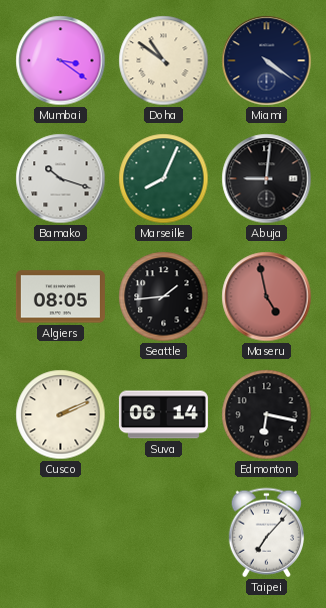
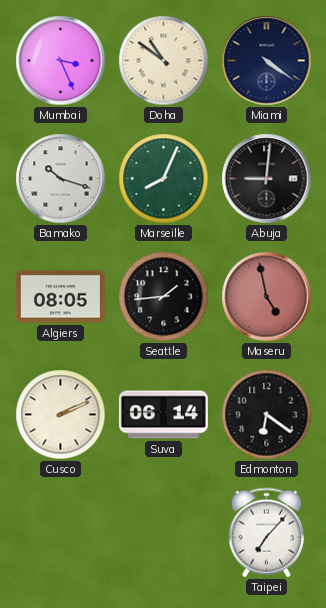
Mumbai: 3:21 -> 3:26
Edmonton: 6:17 -> 6:21
